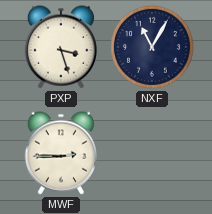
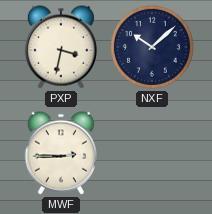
PXP: 3:27 -> 3:32
NXF: 11:05 -> 10:08
